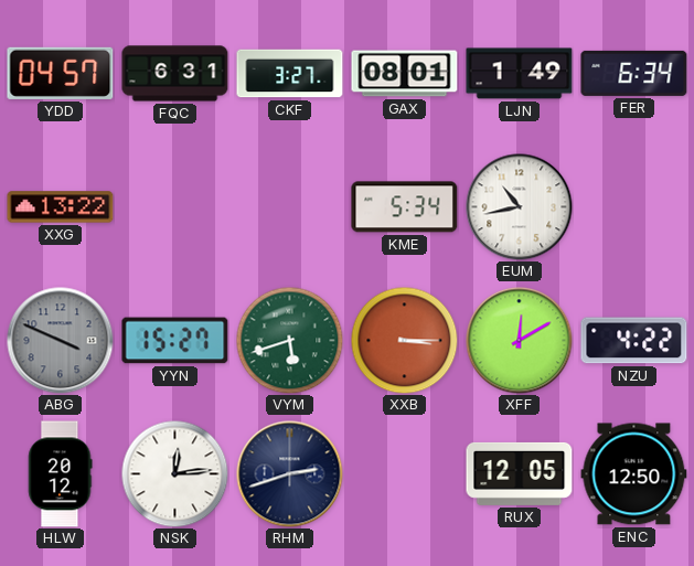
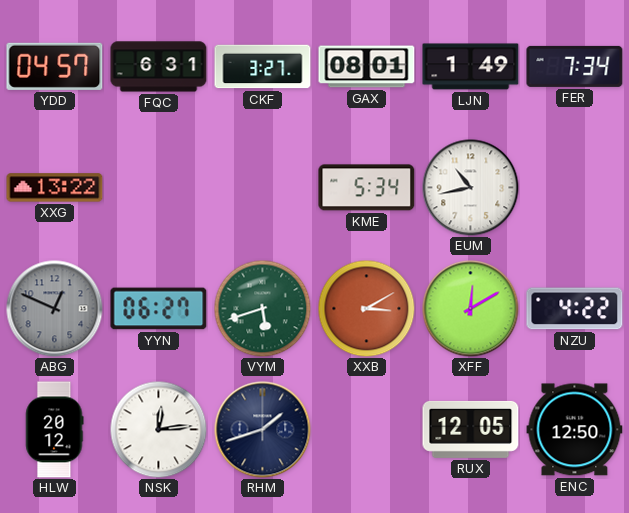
FER: 6:34 -> 7:34
ABG: 3:49 -> 12:49
YYN: 15:27 -> 06:27
XXB: 3:15 -> 3:10
RHM: 2:42 -> 1:42
